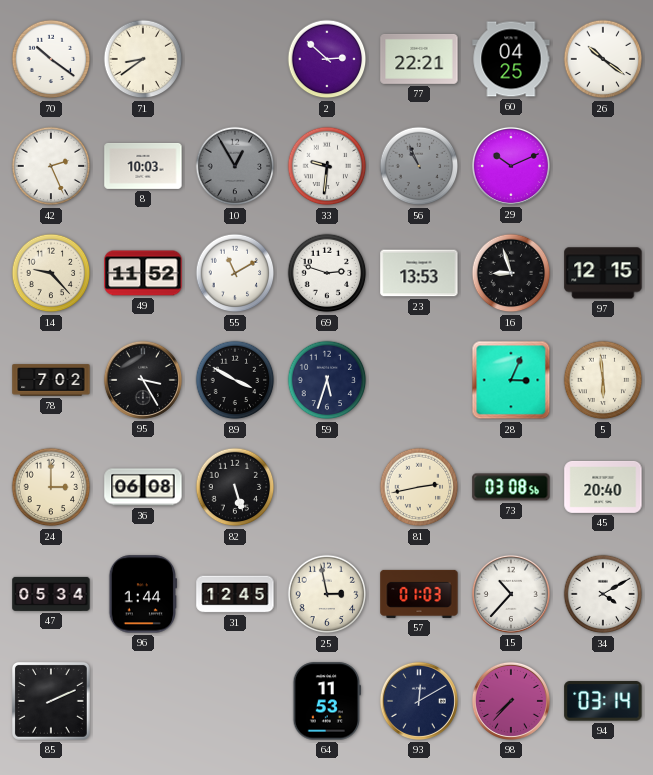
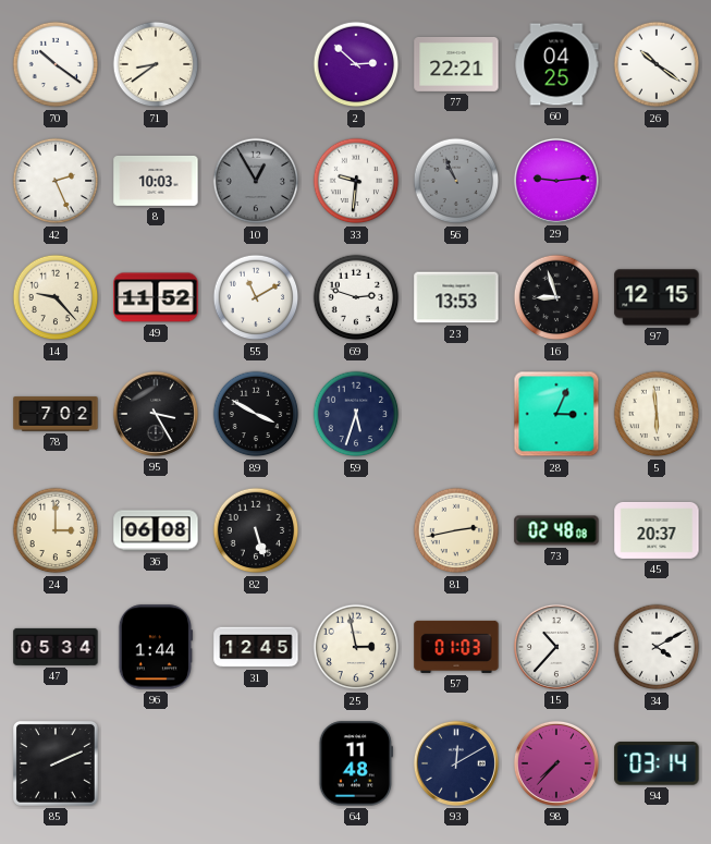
29: 10:11 -> 9:14
73: 03:08 -> 02:48
45: 20:40 -> 20:37
64: 11:53 -> 11:48
